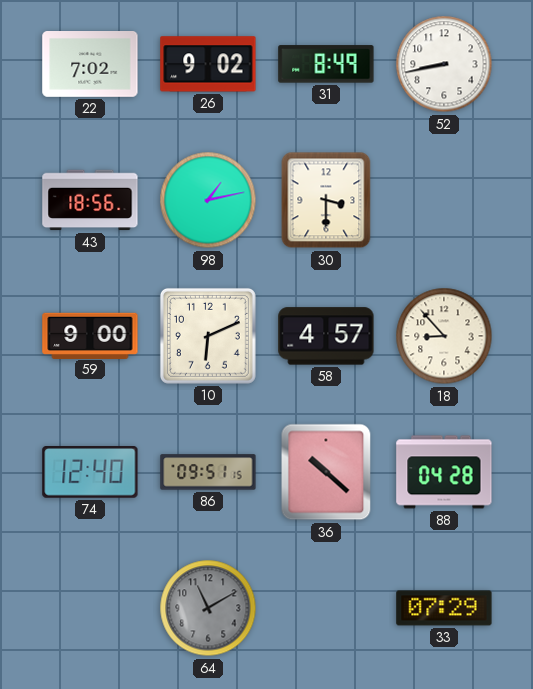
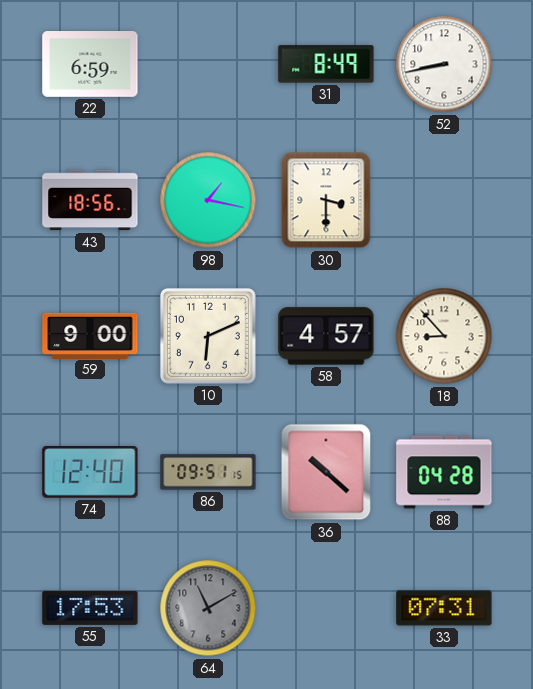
22: 7:02 -> 6:59
26: 9:02 -> none
98: 1:13 -> 1:17
55: none -> 17:53
33: 07:29 -> 07:31
